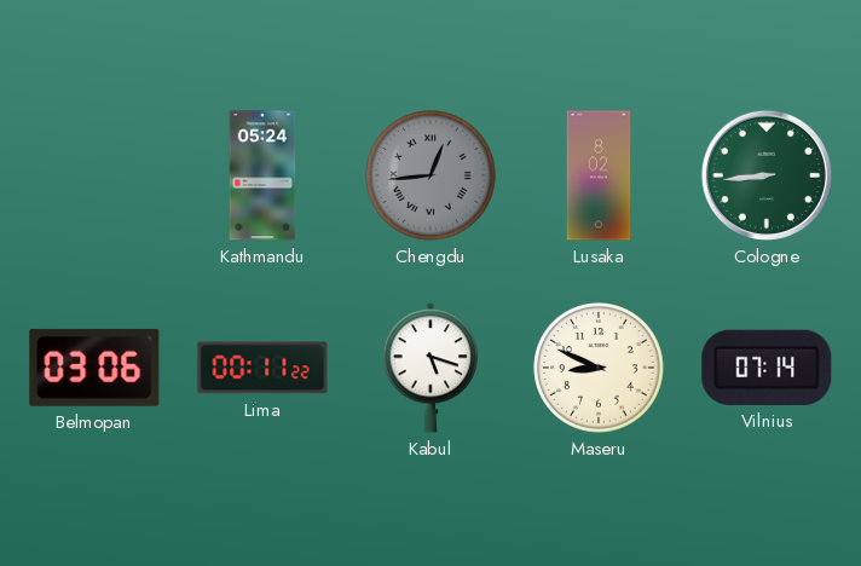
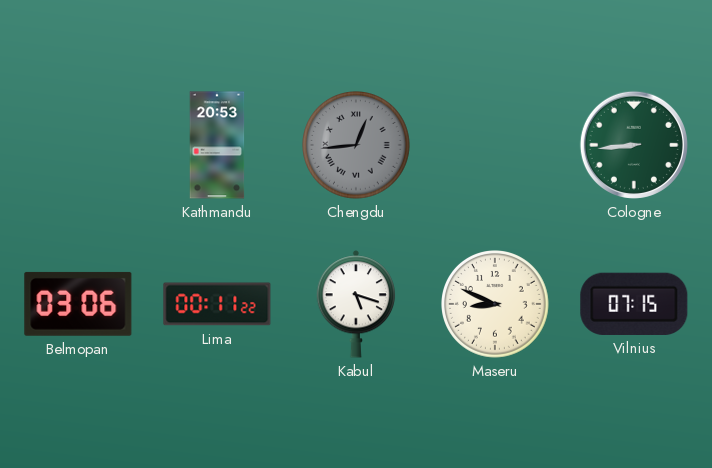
Kathmandu: 05:24 -> 20:53
Lusaka: 8:02 -> none
Vilnius: 07:14 -> 07:15
